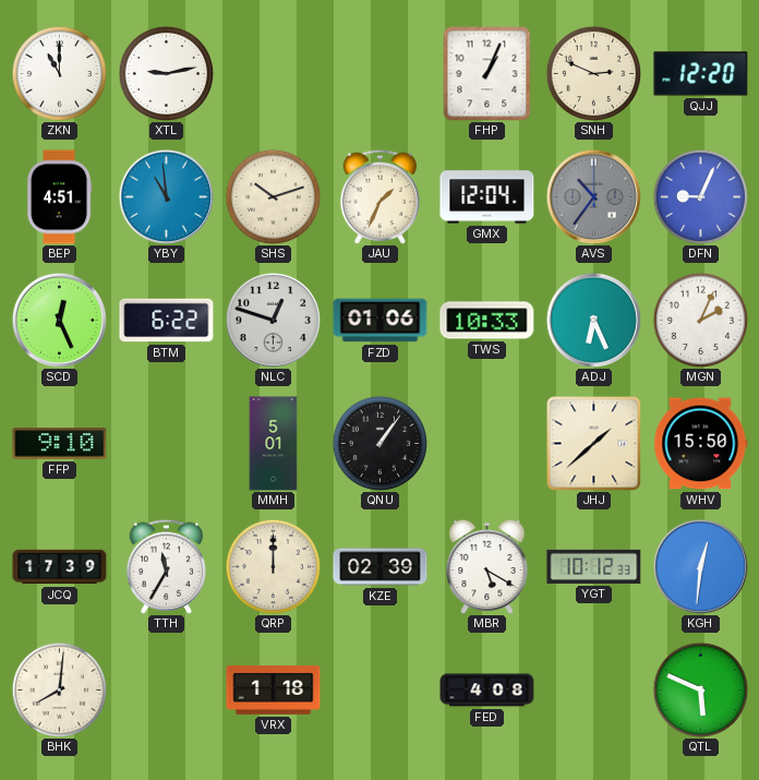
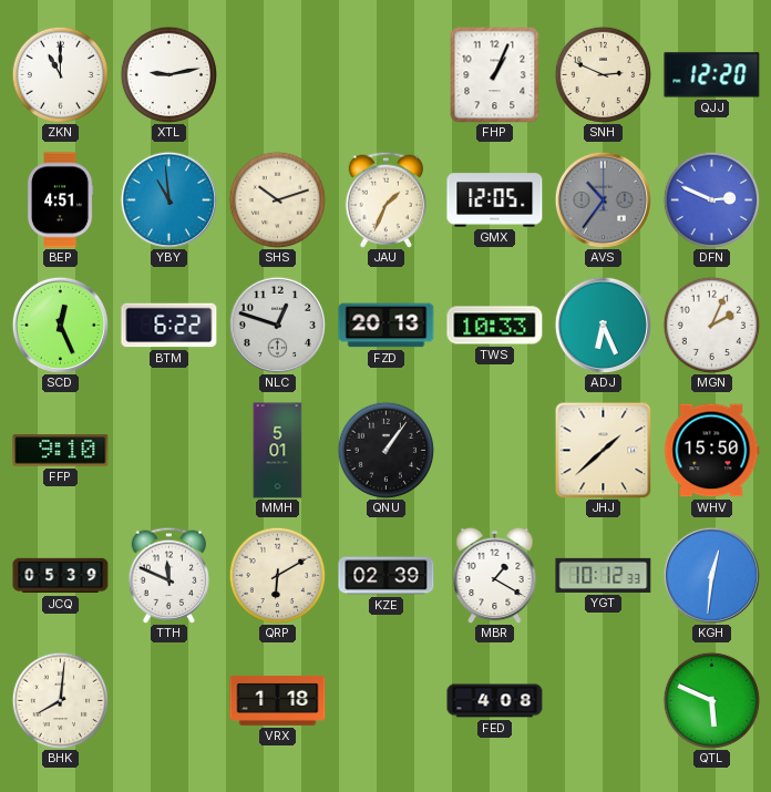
GMX: 12:04 -> 12:05
DFN: 9:04 -> 2:49
FZD: 01:06 -> 20:13
JCQ: 17:39 -> 05:39
TTH: 11:35 -> 11:49
QRP: 12:00 -> 6:10
MBR: 5:20 -> 1:20
